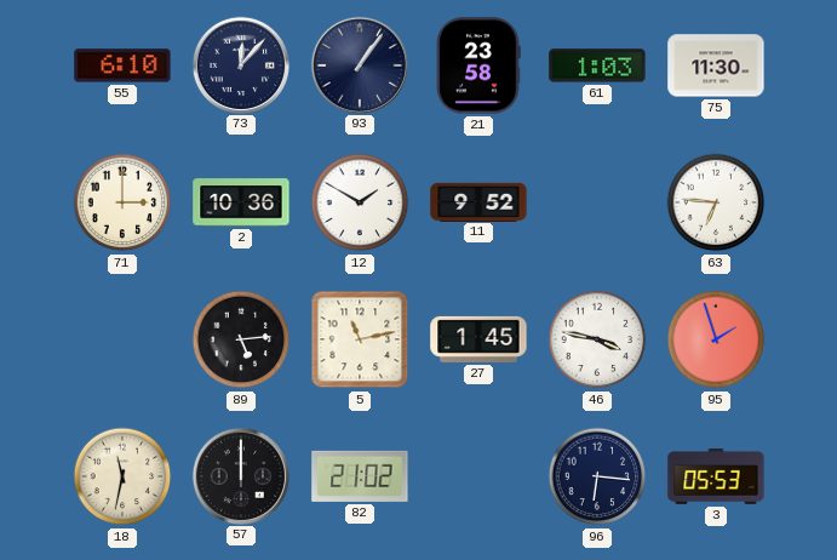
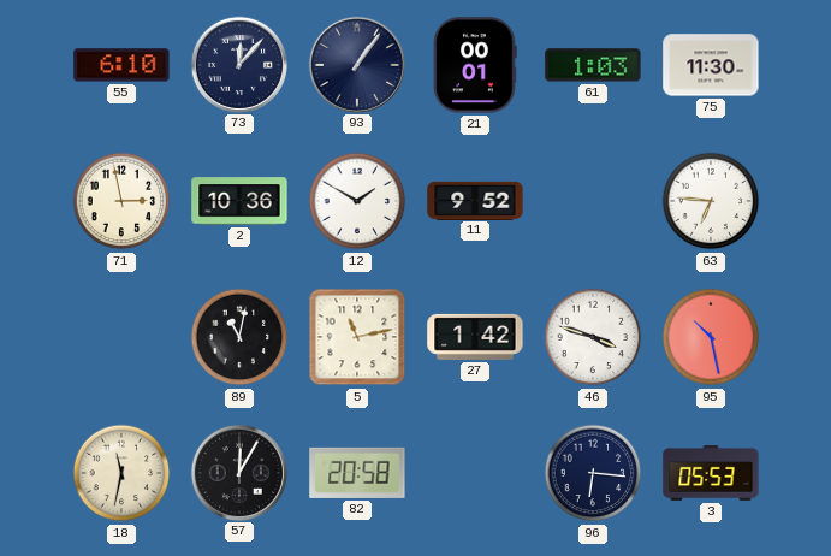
21: 23:58 -> 00:01
71: 3:00 -> 2:58
89: 5:14 -> 11:02
27: 1:45 -> 1:42
46: 3:47 -> 3:48
95: 1:57 -> 10:28
57: 12:00 -> 12:05
82: 21:02 -> 20:58
